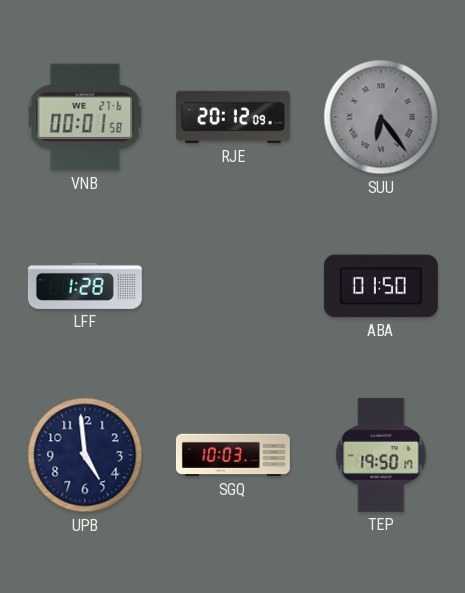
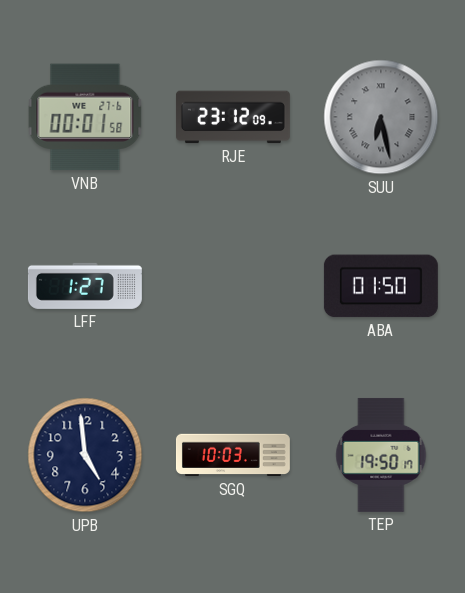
RJE: 20:12 -> 23:12
SUU: 6:24 -> 6:28
LFF: 1:28 -> 1:27
